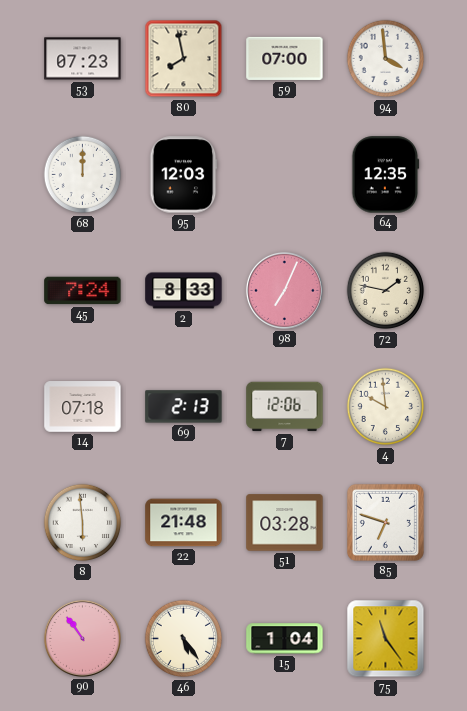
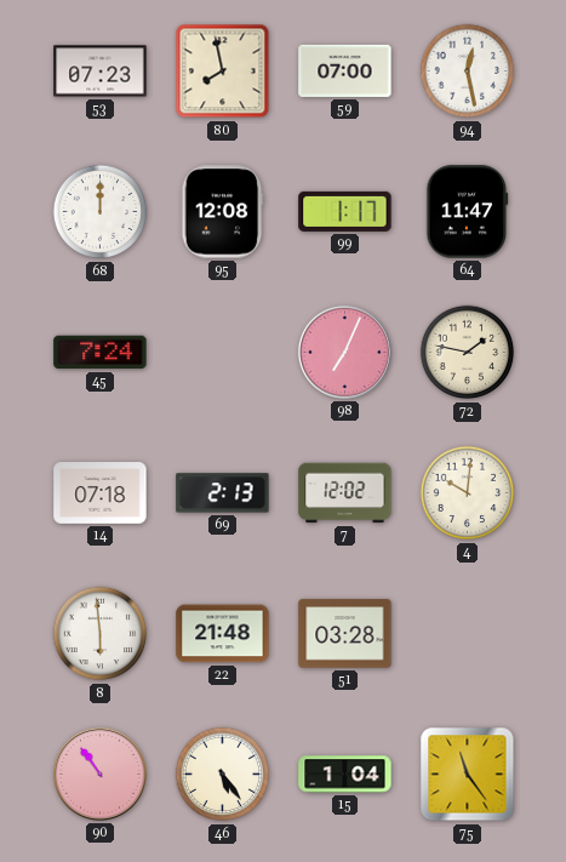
94: 3:59 -> 12:28
95: 12:03 -> 12:08
99: none -> 1:17
64: 12:35 -> 11:47
2: 8:33 -> none
7: 12:06 -> 12:02
4: 9:59 -> 10:01
85: 6:48 -> none
